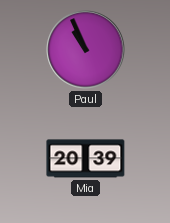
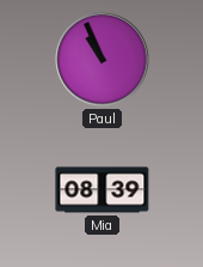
Mia: 20:39 -> 08:39
